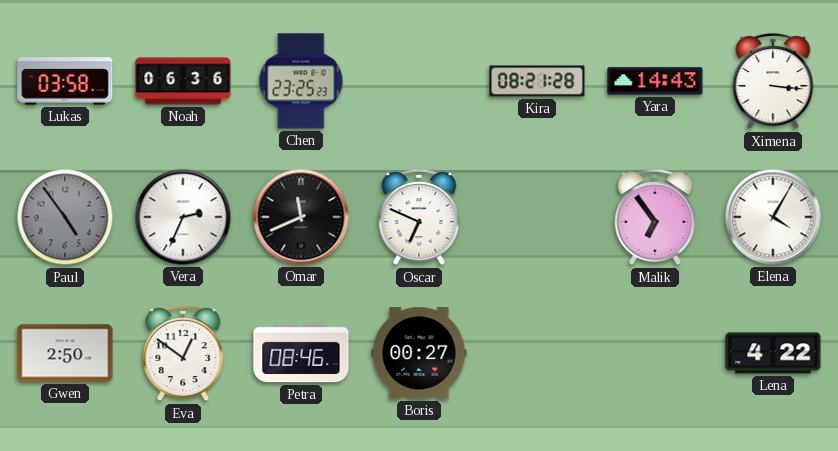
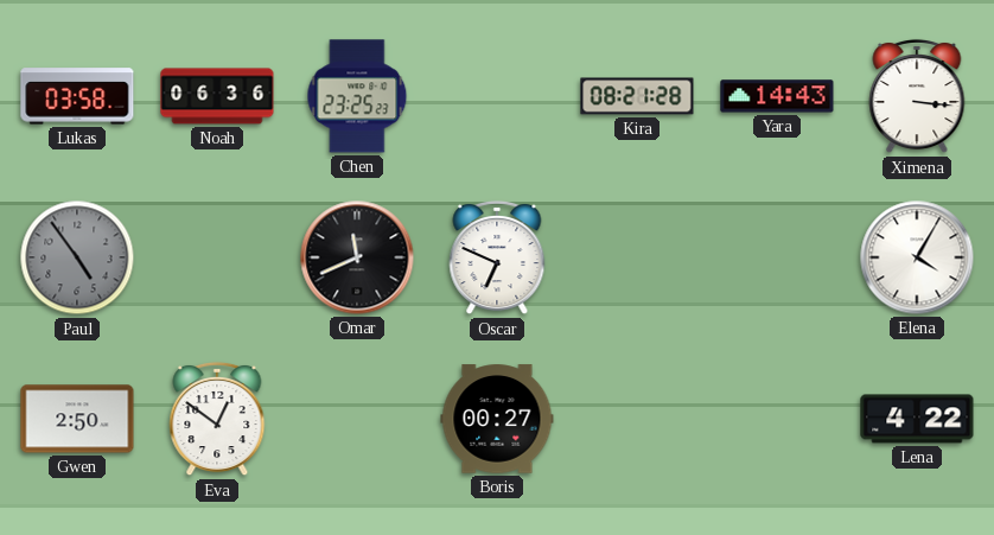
Vera: 2:34 -> none
Malik: 6:54 -> none
Petra: 08:46 -> none
